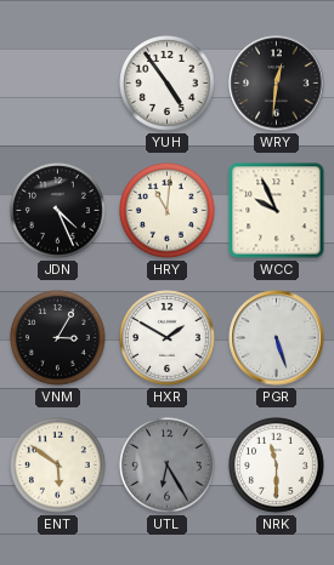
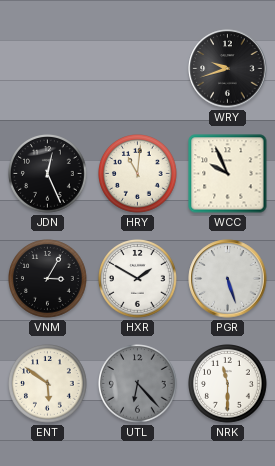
YUH: 4:54 -> none
WRY: 12:31 -> 9:42
JDN: 4:26 -> 12:26
UTL: 6:25 -> 6:23
